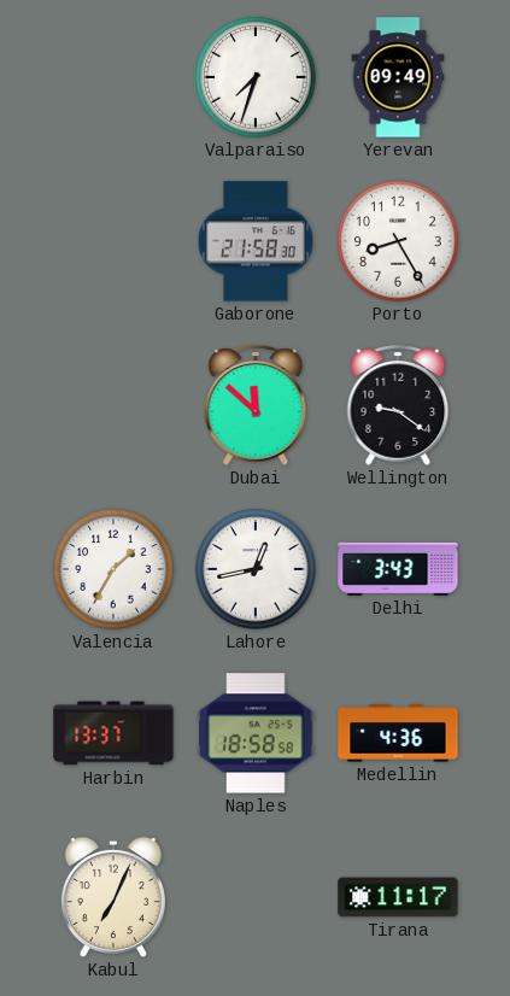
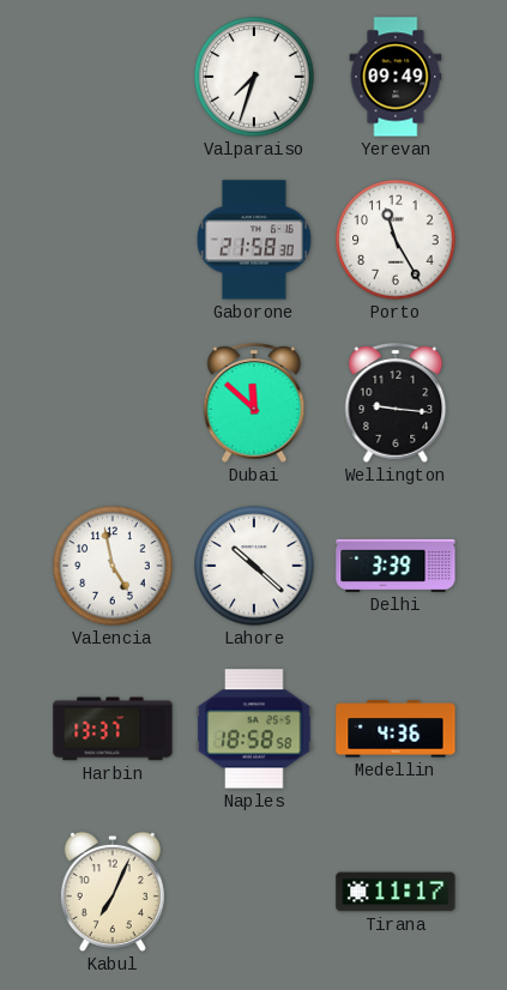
Porto: 8:25 -> 11:25
Wellington: 9:21 -> 9:16
Valencia: 1:35 -> 4:58
Lahore: 12:43 -> 10:22
Delhi: 3:43 -> 3:39
